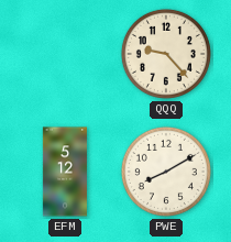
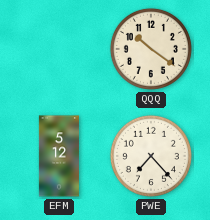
QQQ: 9:23 -> 10:21
PWE: 8:10 -> 7:23
